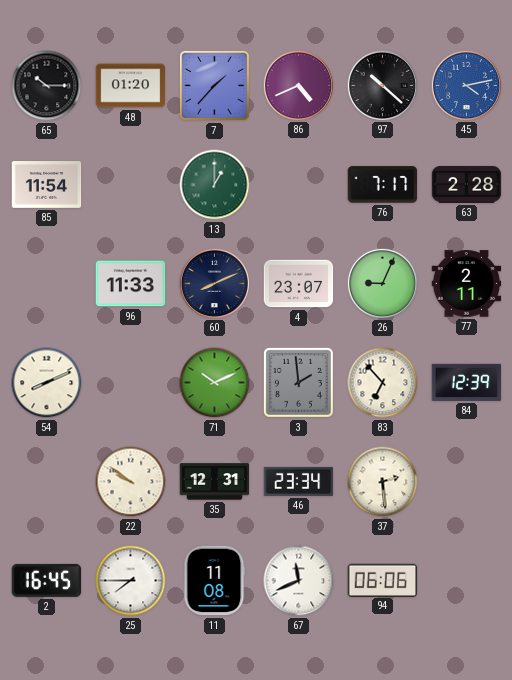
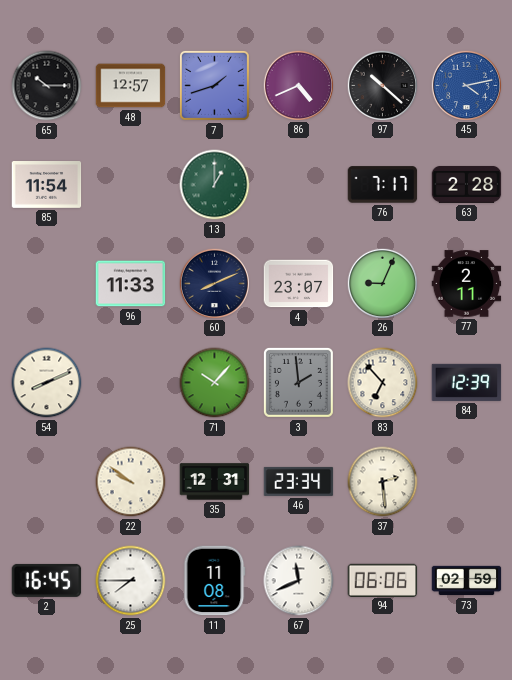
48: 01:20 -> 12:57
7: 1:37 -> 1:42
71: 10:11 -> 10:07
73: none -> 02:59
